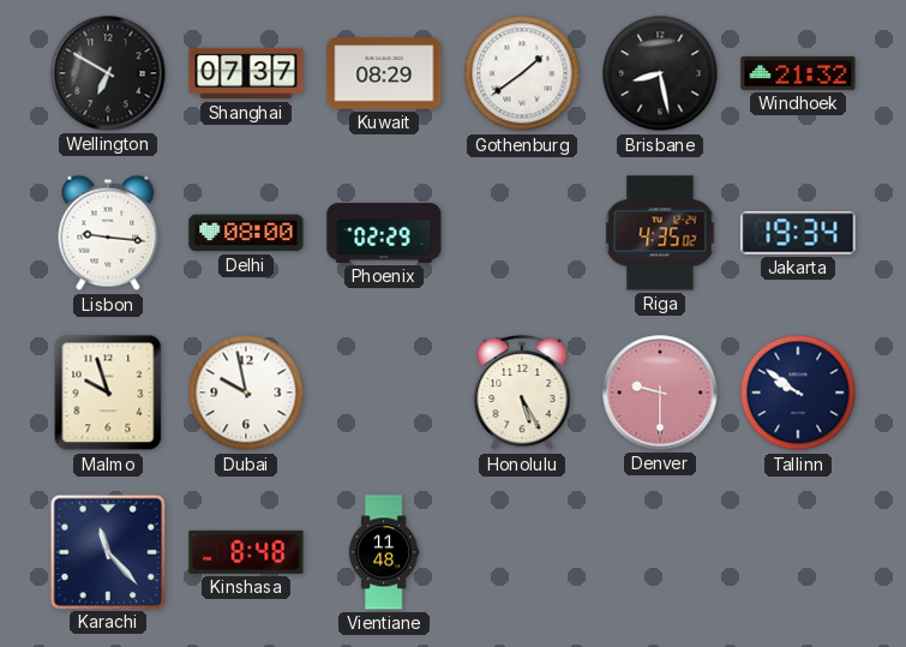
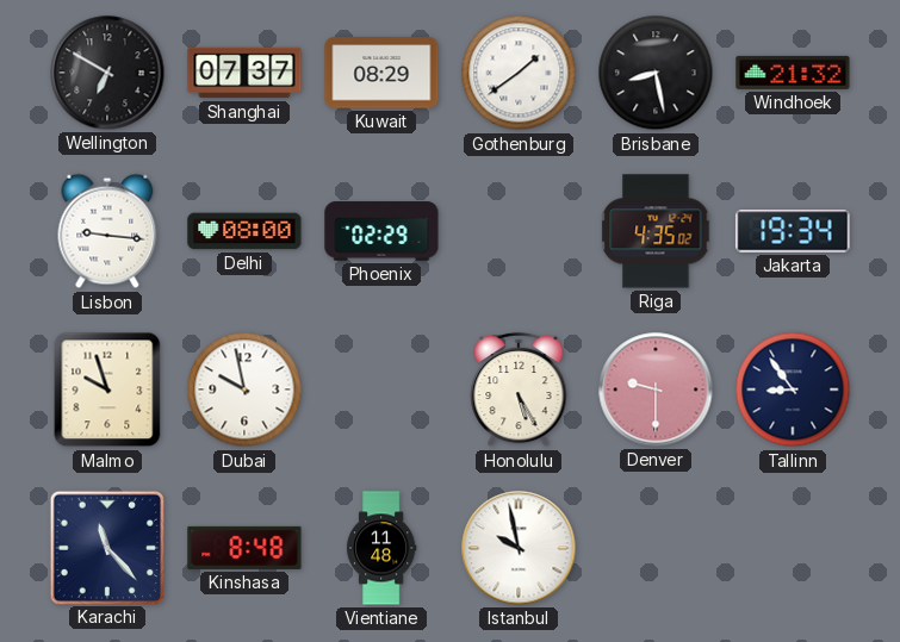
Tallinn: 9:51 -> 8:54
Istanbul: none -> 9:58
